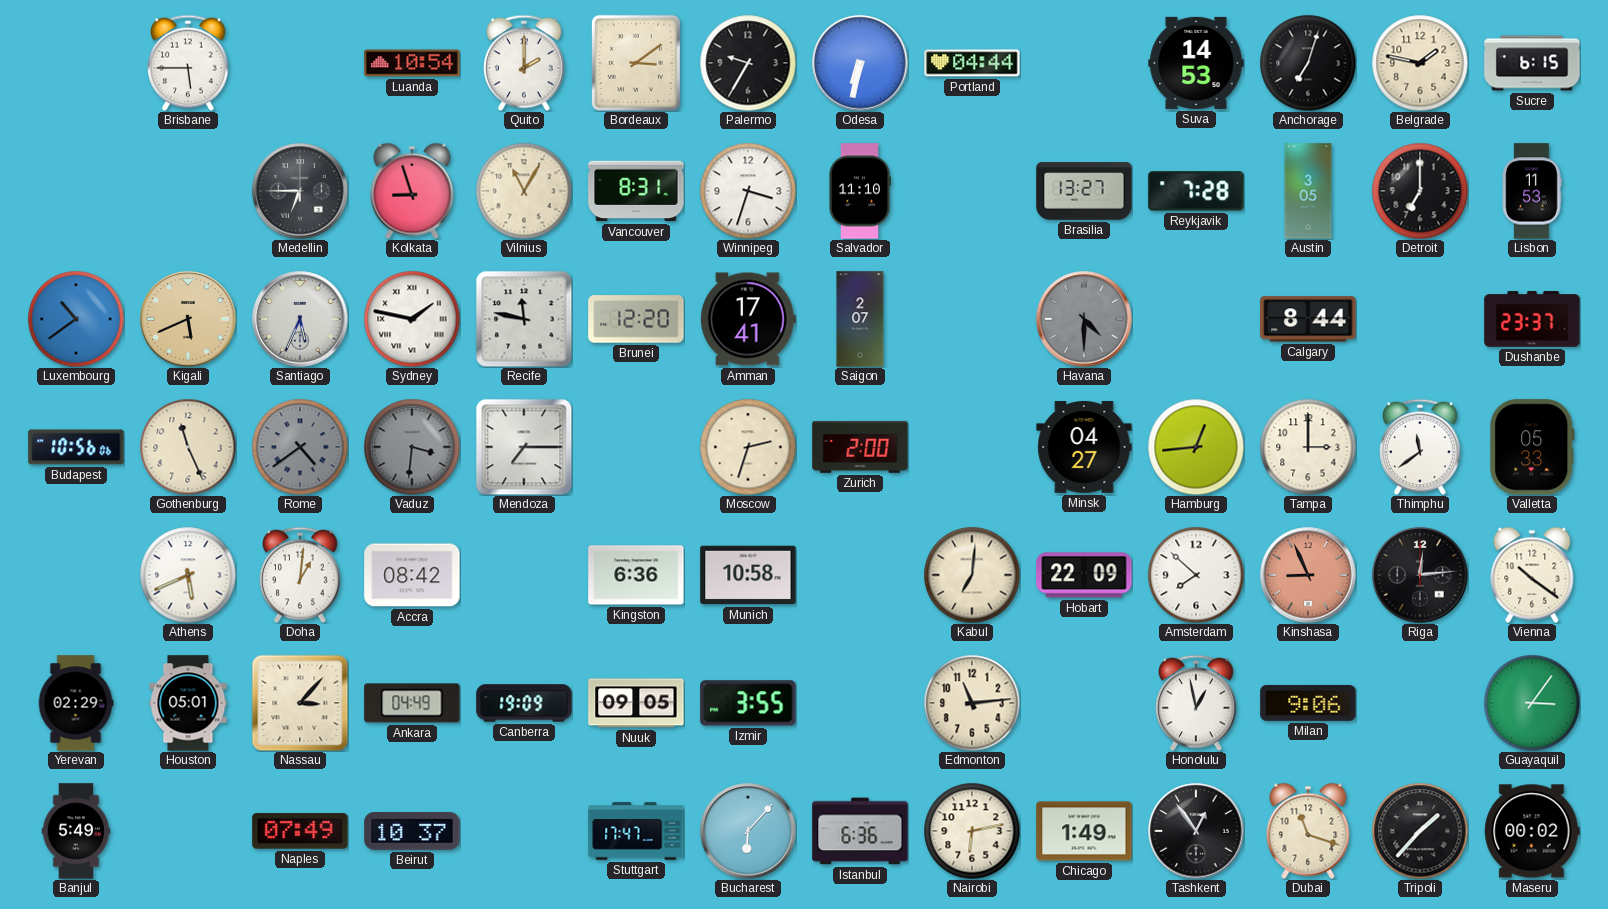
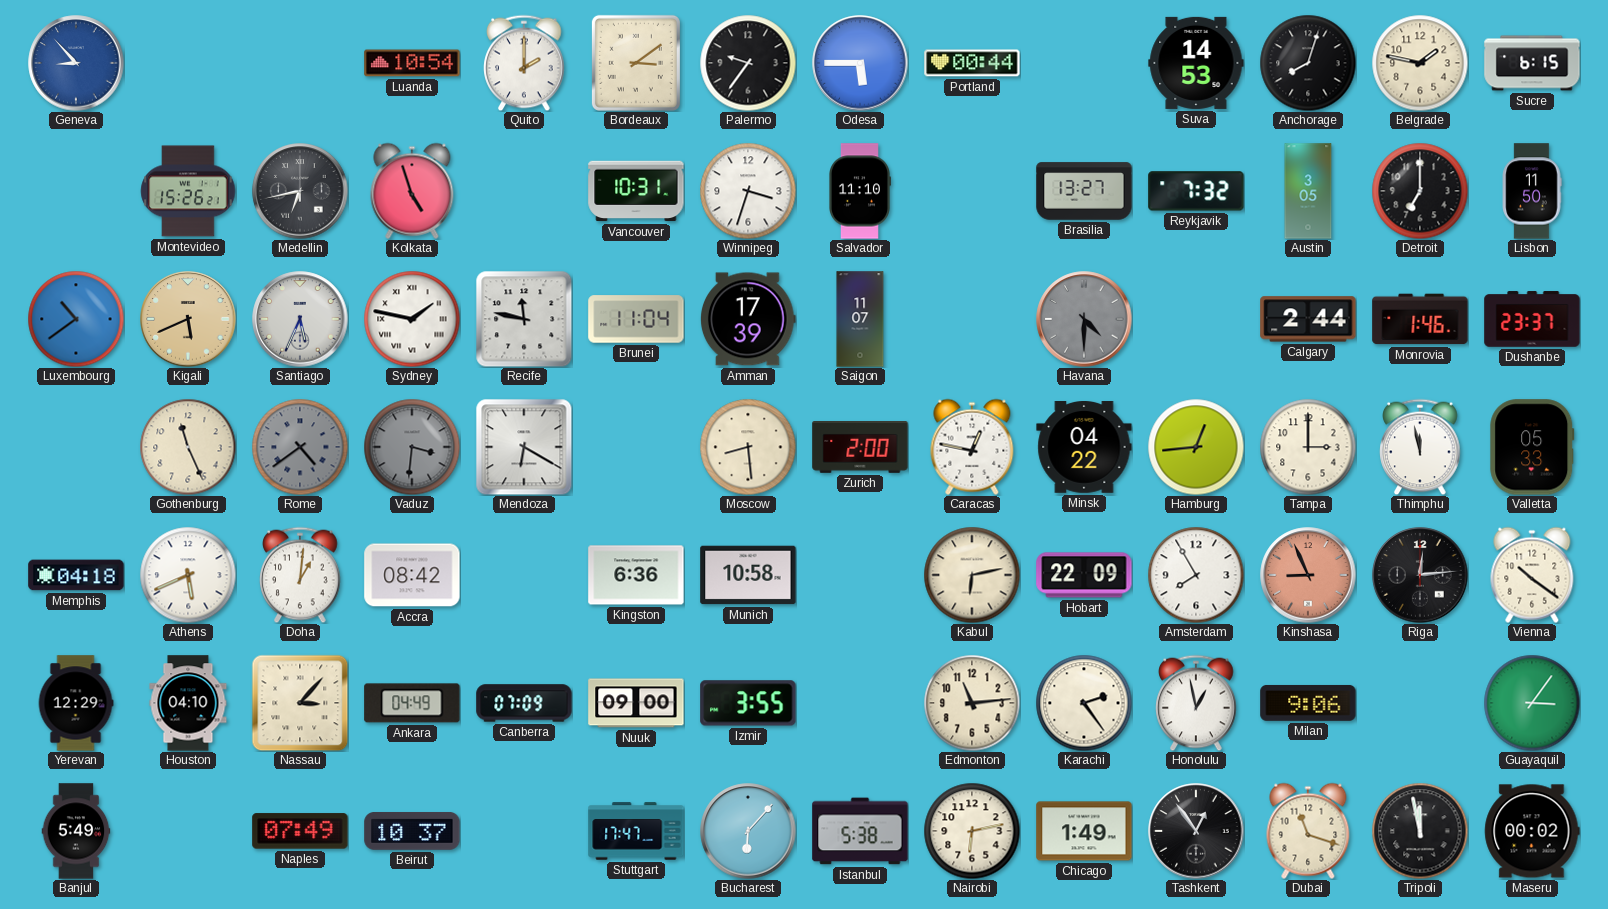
Geneva: none -> 8:53
Brisbane: 5:45 -> none
Palermo: 9:35 -> 9:36
Odesa: 6:32 -> 5:45
Portland: 04:44 -> 00:44
Anchorage: 7:03 -> 8:03
Montevideo: none -> 15:26
Medellin: 6:45 -> 6:43
Kolkata: 8:57 -> 4:57
Vilnius: 11:05 -> none
Vancouver: 8:31 -> 10:31
Reykjavik: 7:28 -> 7:32
Lisbon: 11:53 -> 11:50
Brunei: 12:20 -> 11:04
Amman: 17:41 -> 17:39
Saigon: 2:07 -> 11:07
Calgary: 8:44 -> 2:44
Monrovia: none -> 1:46
Budapest: 10:56 -> none
Mendoza: 7:15 -> 6:20
Moscow: 2:33 -> 8:29
Caracas: none -> 12:47
Minsk: 04:27 -> 04:22
Thimphu: 11:39 -> 11:58
Memphis: none -> 04:18
Kabul: 7:01 -> 6:13
Amsterdam: 7:52 -> 7:55
Yerevan: 02:29 -> 12:29
Houston: 05:01 -> 04:10
Canberra: 19:09 -> 07:09
Nuuk: 09:05 -> 09:00
Karachi: none -> 2:24
Istanbul: 6:36 -> 5:38
Tripoli: 1:37 -> 11:58
